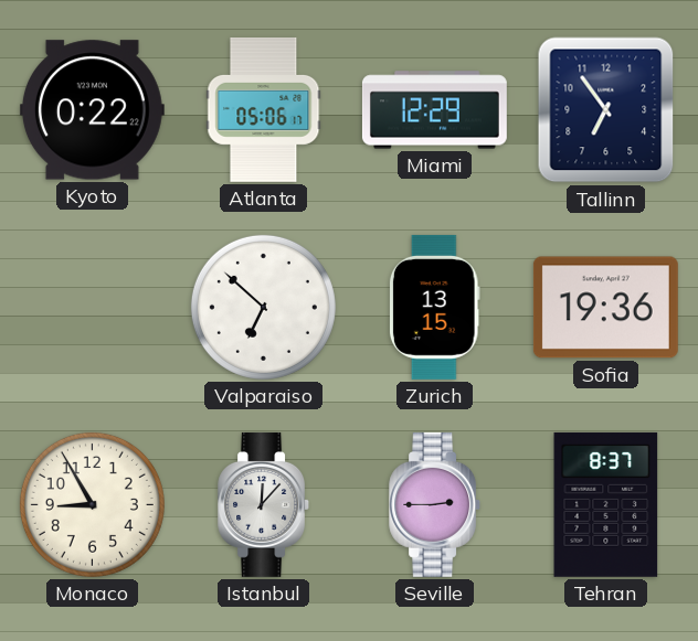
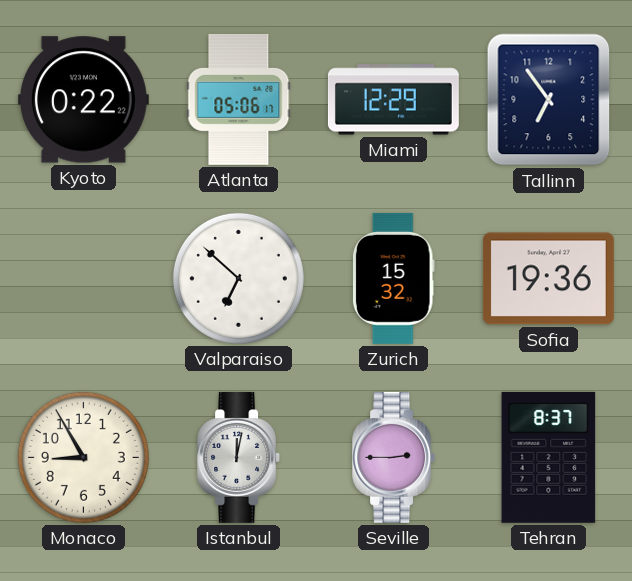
Zurich: 13:15 -> 15:32
Istanbul: 12:07 -> 12:02
